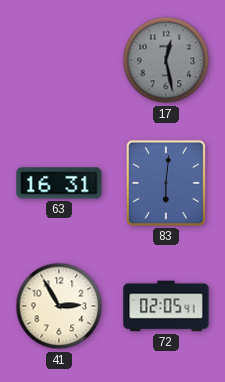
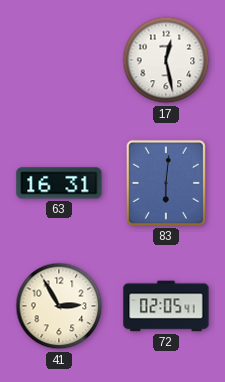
17 dial: grey -> white
